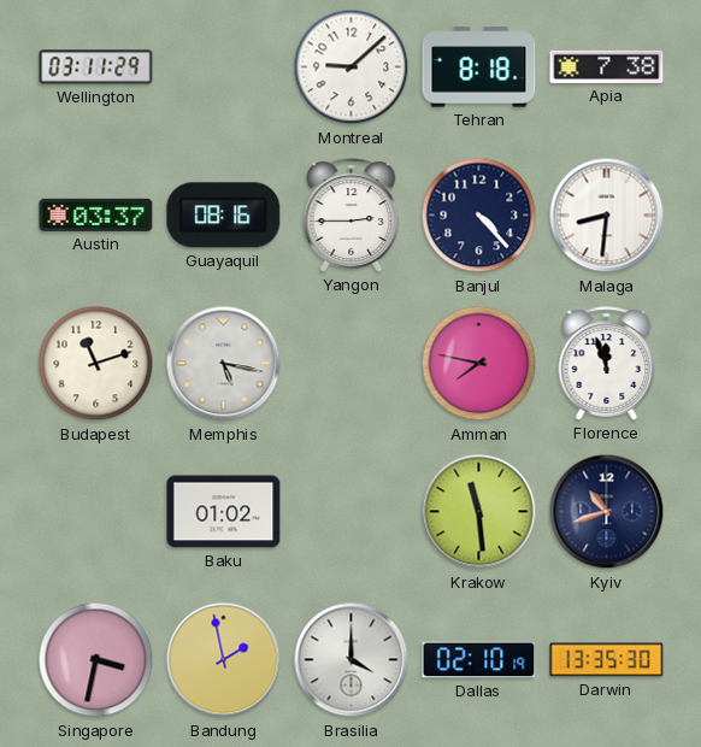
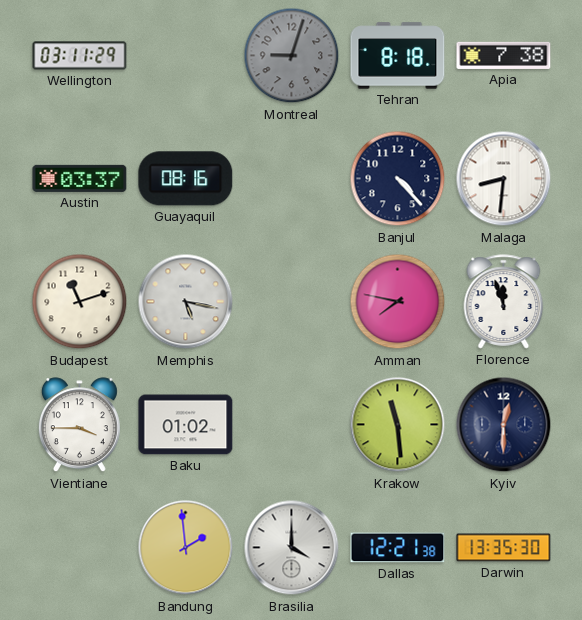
Montreal: 9:08 -> 9:03
Montreal dial: white -> grey
Yangon: 2:45 -> none
Vientiane: none -> 3:45
Kyiv: 10:42 -> 12:30
Singapore: 3:32 -> none
Bandung: 1:58 -> 1:59
Dallas: 02:10 -> 12:21
